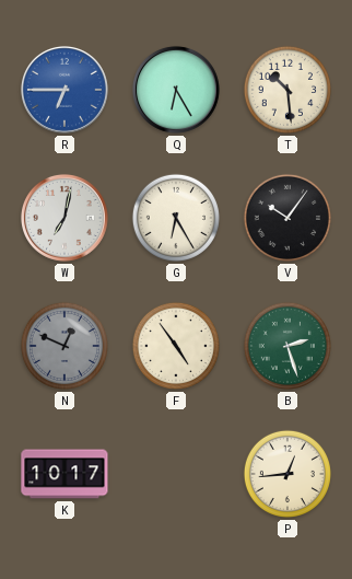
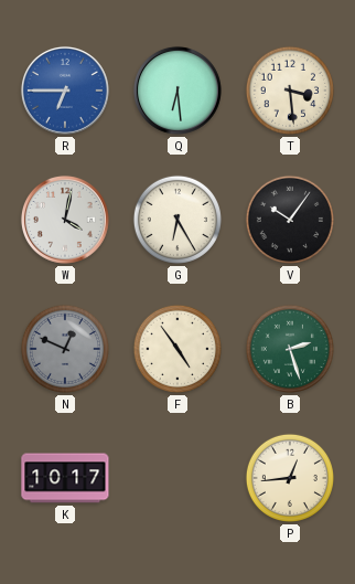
Q: 6:25 -> 6:29
T: 10:29 -> 3:29
W: 7:02 -> 4:02
